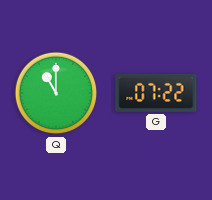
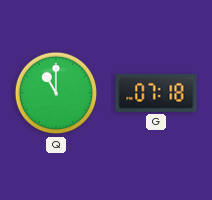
G: 07:22 -> 07:18
